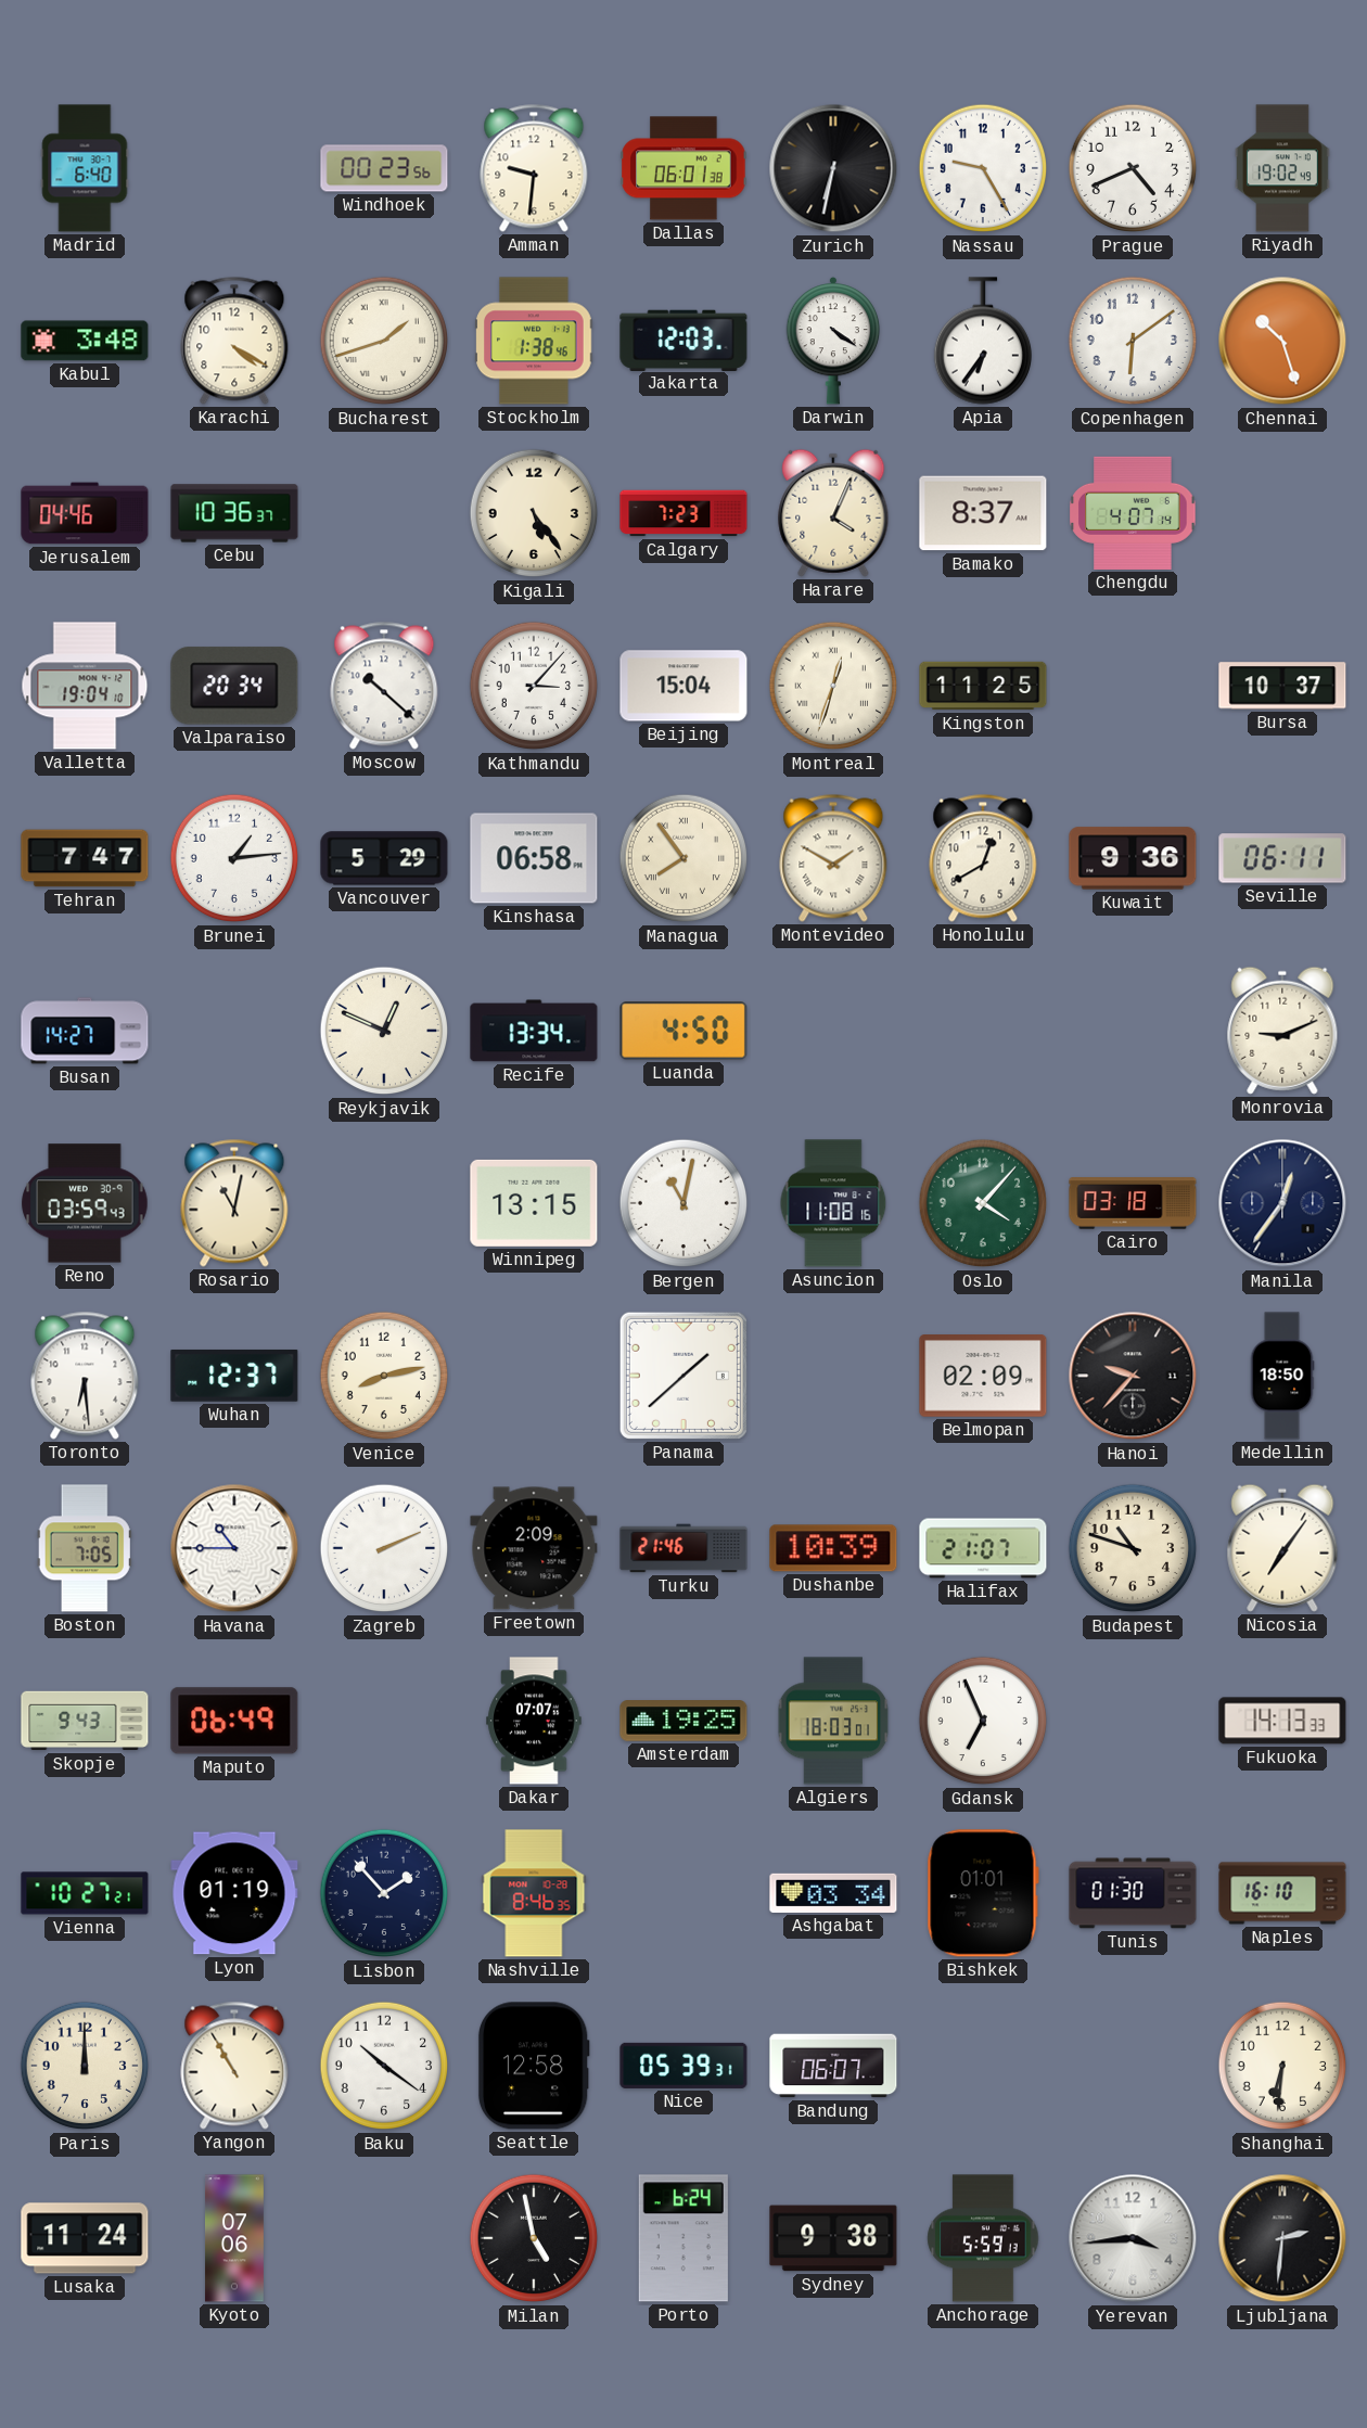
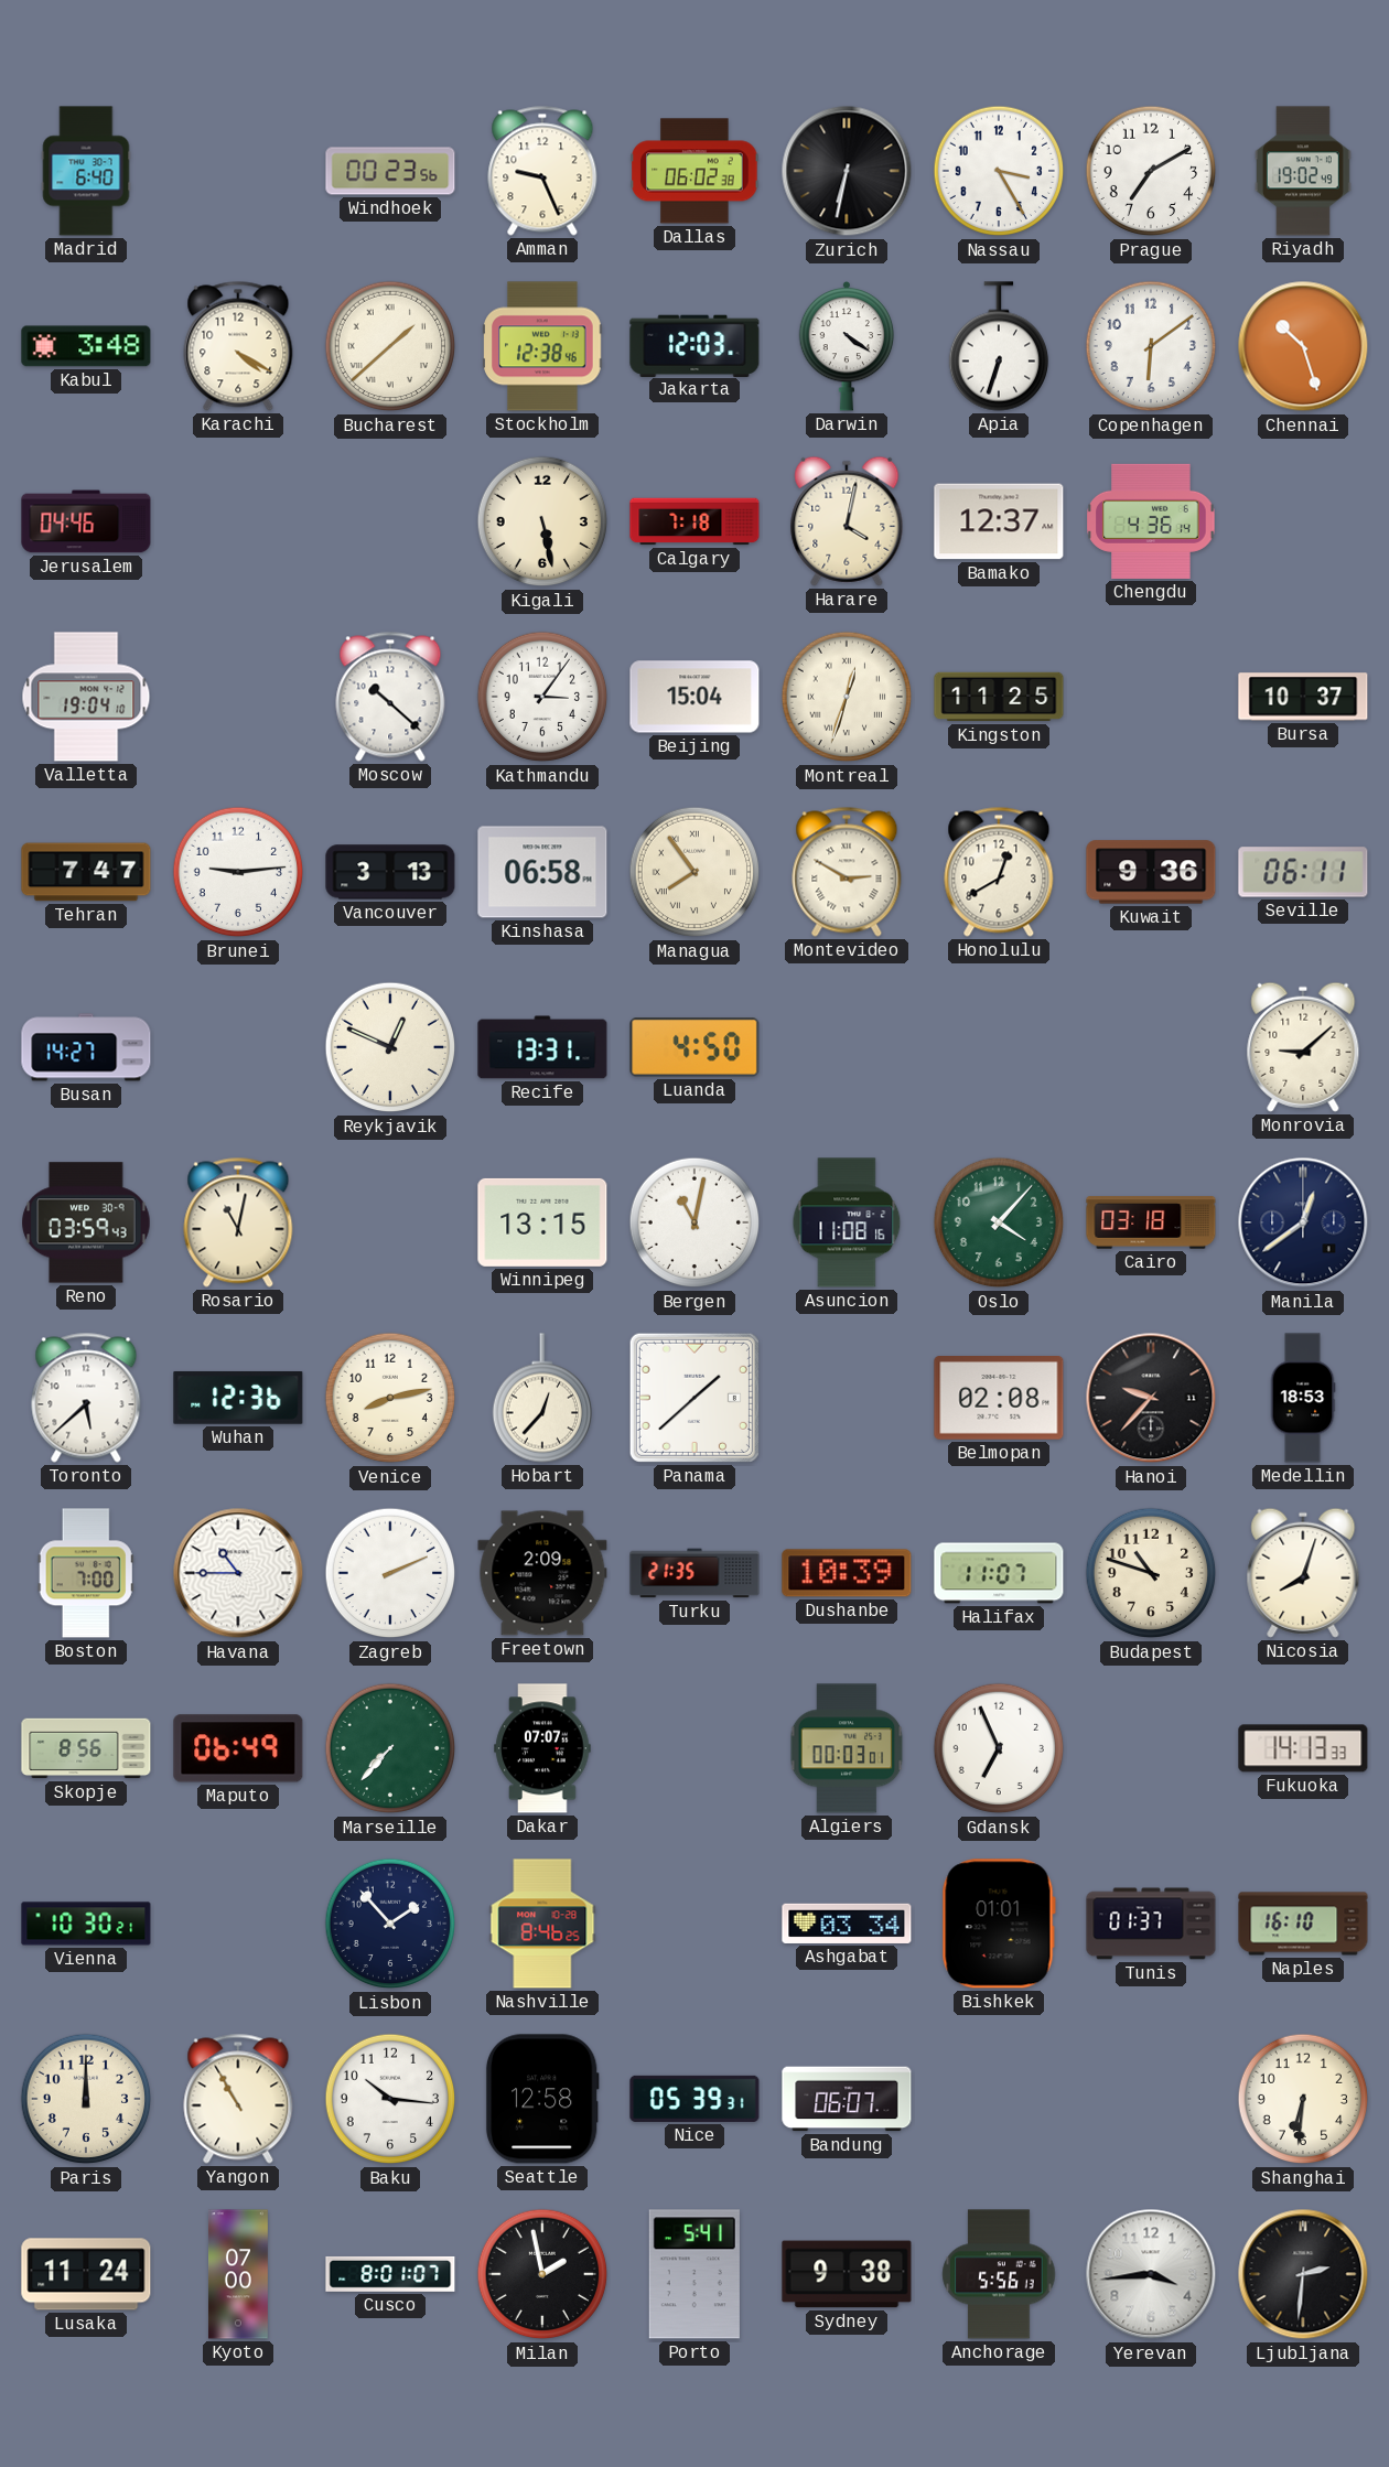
Amman: 9:31 -> 9:26
Dallas: 06:01 -> 06:02
Nassau: 9:25 -> 3:25
Prague: 4:41 -> 7:10
Bucharest: 1:42 -> 1:38
Stockholm: 1:38 -> 12:38
Apia: 6:36 -> 6:33
Cebu: 10:36 -> none
Kigali: 5:24 -> 5:28
Calgary: 7:23 -> 7:18
Harare: 4:04 -> 4:02
Bamako: 8:37 -> 12:37
Chengdu: 4:07 -> 4:36
Valparaiso: 20:34 -> none
Kathmandu: 3:07 -> 3:06
Brunei: 1:14 -> 9:14
Vancouver: 5:29 -> 3:13
Montevideo: 1:50 -> 2:50
Recife: 13:34 -> 13:31
Monrovia: 9:11 -> 9:08
Manila: 12:36 -> 12:39
Toronto: 6:29 -> 5:38
Wuhan: 12:37 -> 12:36
Hobart: none -> 12:37
Belmopan: 02:09 -> 02:08
Medellin: 18:50 -> 18:53
Boston: 7:05 -> 7:00
Turku: 21:46 -> 21:35
Halifax: 21:07 -> 11:07
Nicosia: 7:06 -> 8:03
Skopje: 9:43 -> 8:56
Marseille: none -> 7:37
Amsterdam: 19:25 -> none
Algiers: 18:03 -> 00:03
Vienna: 10:27 -> 10:30
Lyon: 01:19 -> none
Nashville: 8:46:35 -> 8:46:25
Tunis: 01:30 -> 01:37
Baku: 10:21 -> 10:16
Kyoto: 07:06 -> 07:00
Cusco: none -> 8:01
Milan: 4:58 -> 1:58
Porto: 6:24 -> 5:41
Anchorage: 5:59 -> 5:56
